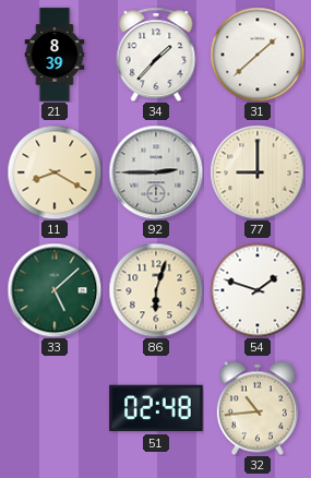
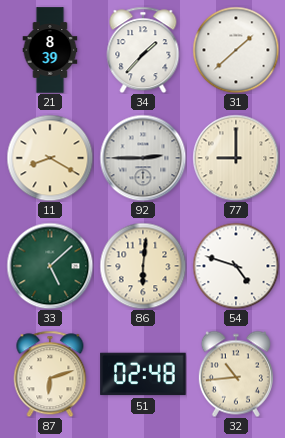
86: 6:03 -> 6:01
54: 1:48 -> 4:48
87: none -> 6:12
